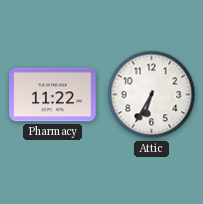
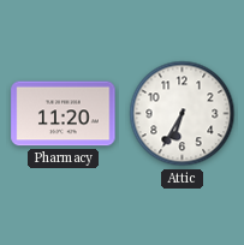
Pharmacy: 11:22 -> 11:20
